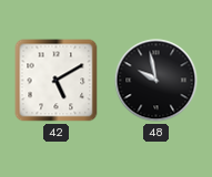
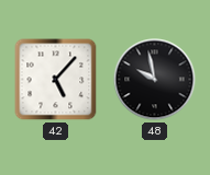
42: 5:10 -> 5:07
